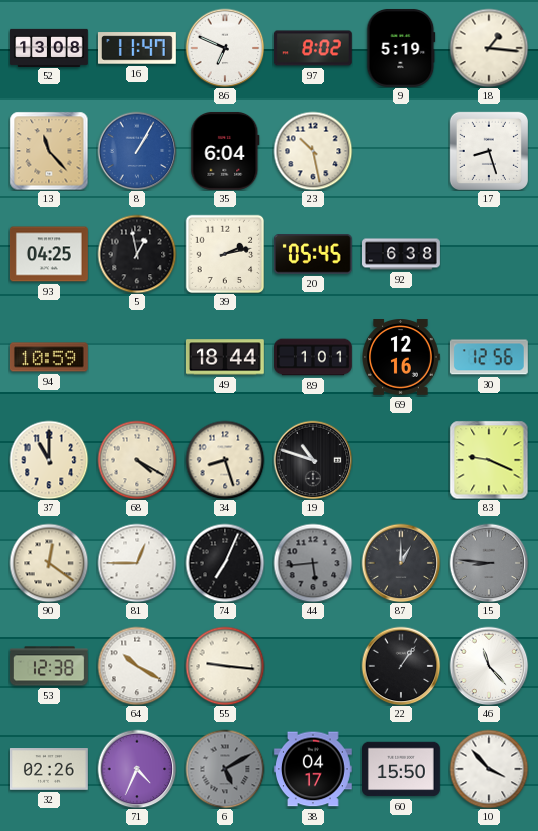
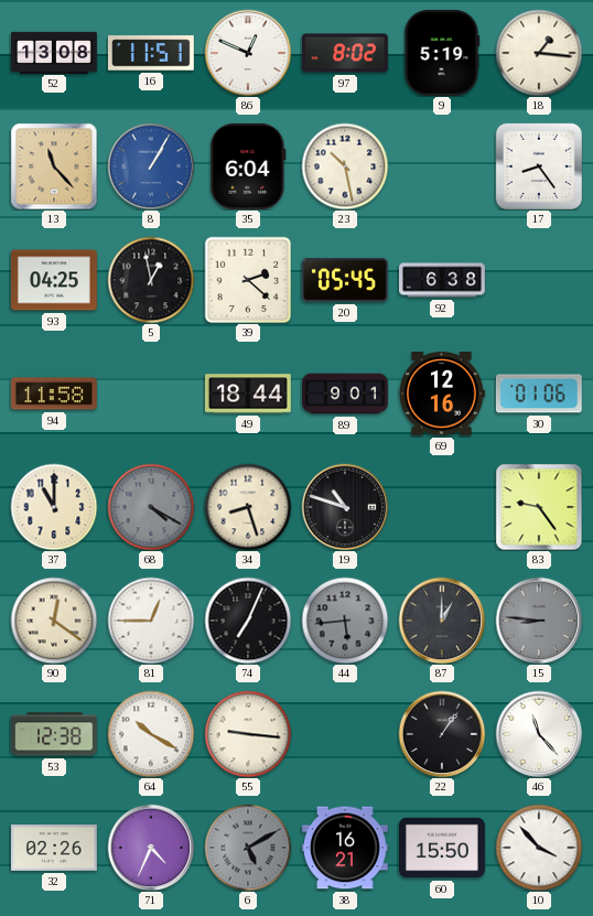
16: 11:47 -> 11:51
86: 6:49 -> 12:49
17: 8:27 -> 8:24
39: 2:13 -> 2:22
94: 10:59 -> 11:58
89: 1:01 -> 9:01
30: 12:56 -> 01:06
68 dial: cream -> grey
83: 9:19 -> 9:24
38: 04:17 -> 16:21
